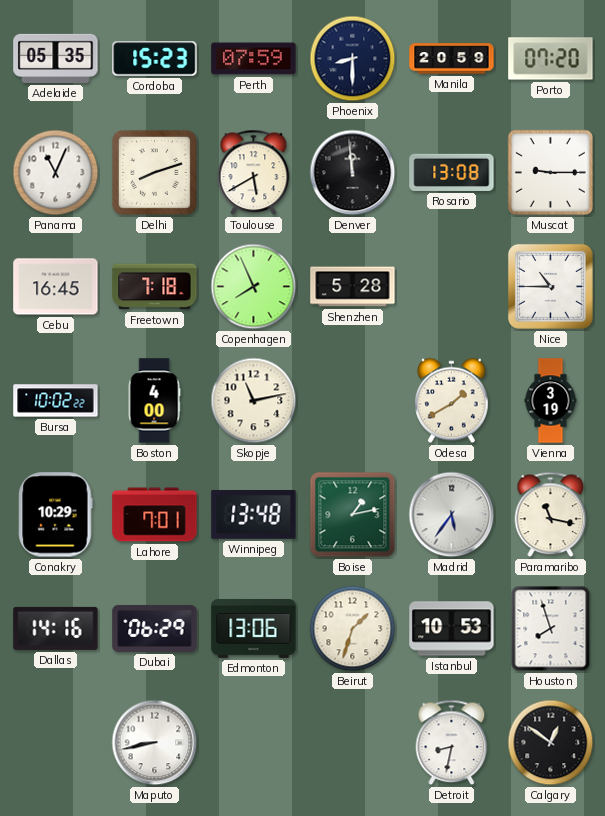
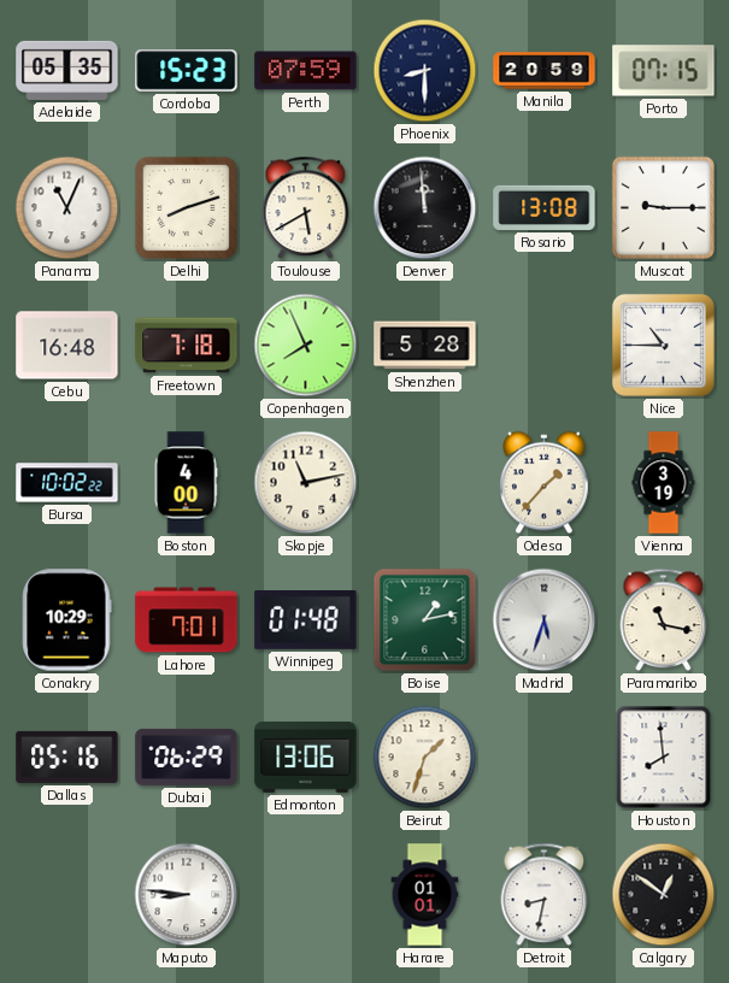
Porto: 07:20 -> 07:15
Cebu: 16:45 -> 16:48
Odesa: 1:40 -> 1:37
Winnipeg: 13:48 -> 01:48
Madrid: 5:36 -> 5:33
Dallas: 14:16 -> 05:16
Istanbul: 10:53 -> none
Houston: 7:57 -> 7:59
Maputo: 8:43 -> 8:46
Harare: none -> 01:01
